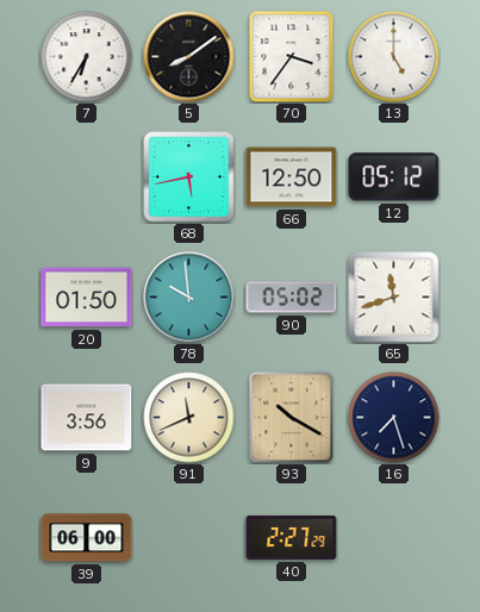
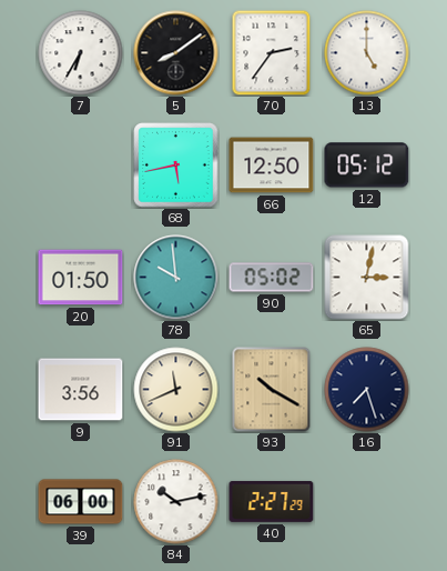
70: 3:36 -> 2:36
65: 11:42 -> 3:02
84: none -> 10:13
